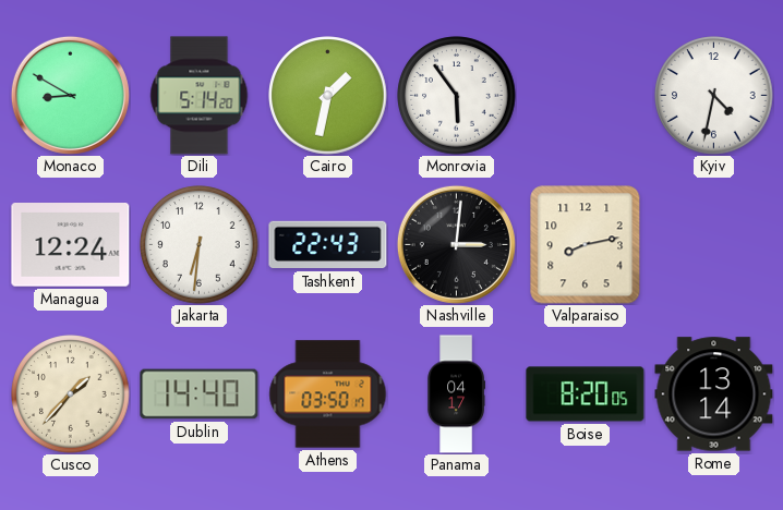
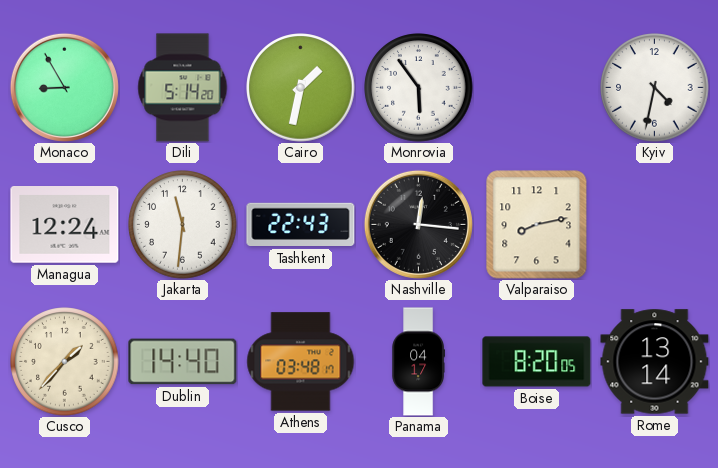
Monaco: 8:50 -> 8:55
Jakarta: 6:31 -> 11:31
Nashville: 3:01 -> 12:16
Athens: 03:50 -> 03:48
